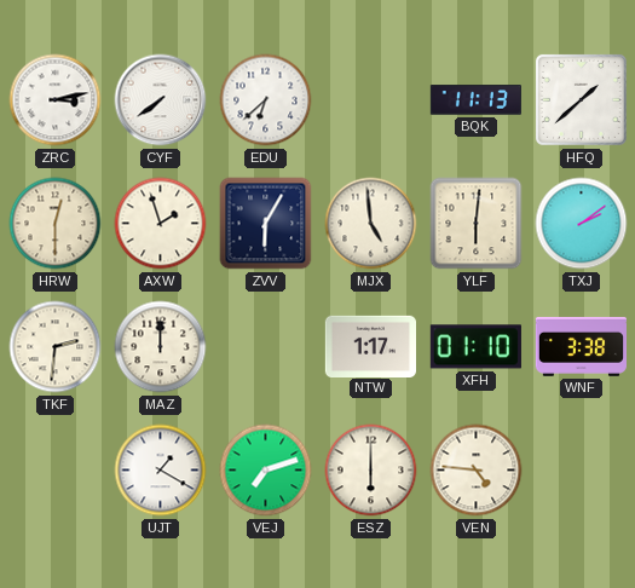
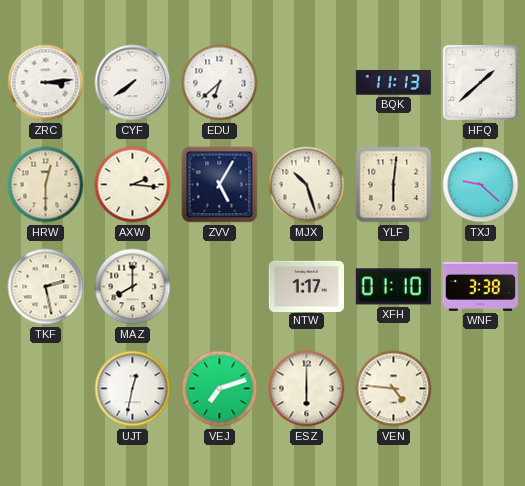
ZRC: 3:13 -> 3:14
AXW: 1:57 -> 2:16
ZVV: 6:05 -> 5:05
MJX: 4:59 -> 10:27
TXJ: 2:09 -> 9:22
TKF: 2:31 -> 2:28
MAZ: 12:00 -> 8:00
UJT: 1:20 -> 12:32
